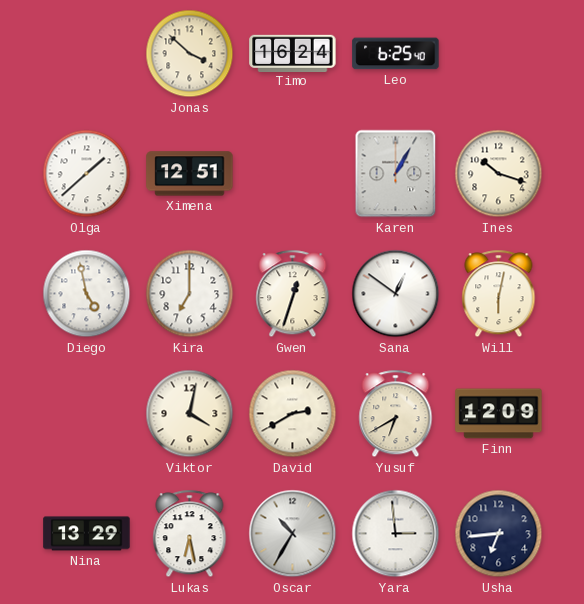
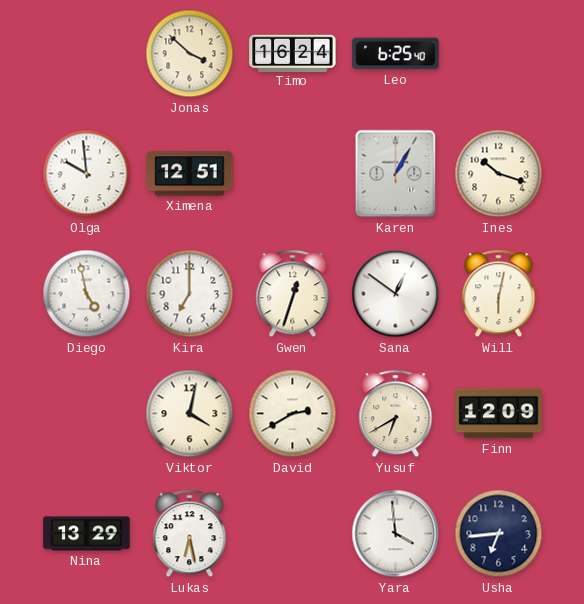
Olga: 1:38 -> 9:59
Oscar: 10:35 -> none
Yara: 2:59 -> 3:59
